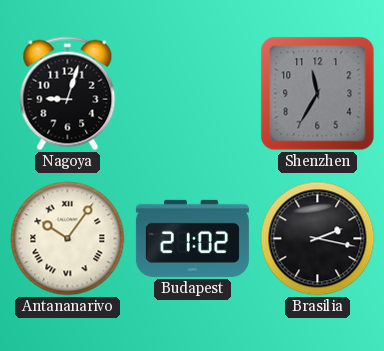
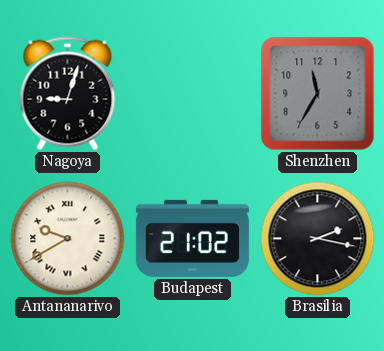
Antananarivo: 10:06 -> 9:40
